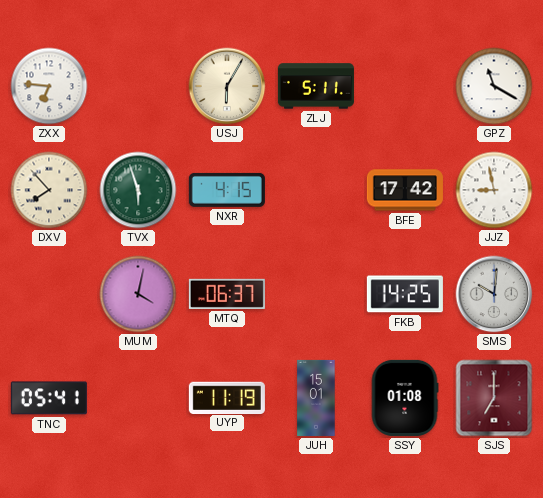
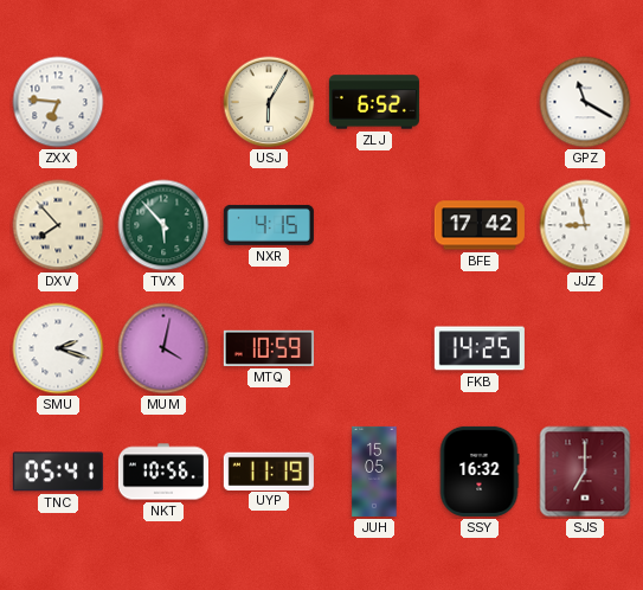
ZLJ: 5:11 -> 6:52
TVX: 5:57 -> 5:53
SMU: none -> 2:18
MTQ: 06:37 -> 10:59
SMS: 10:01 -> none
NKT: none -> 10:56
JUH: 15:01 -> 15:05
SSY: 01:08 -> 16:32
